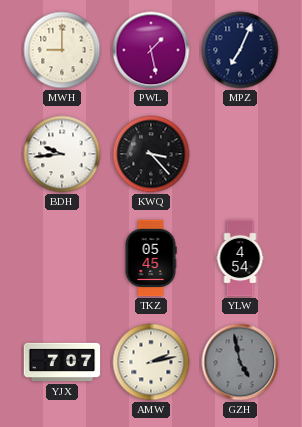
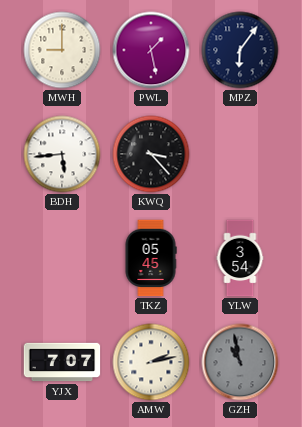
MPZ: 7:04 -> 6:06
BDH: 9:44 -> 5:44
YLW: 4:54 -> 3:54
GZH: 4:58 -> 10:58
